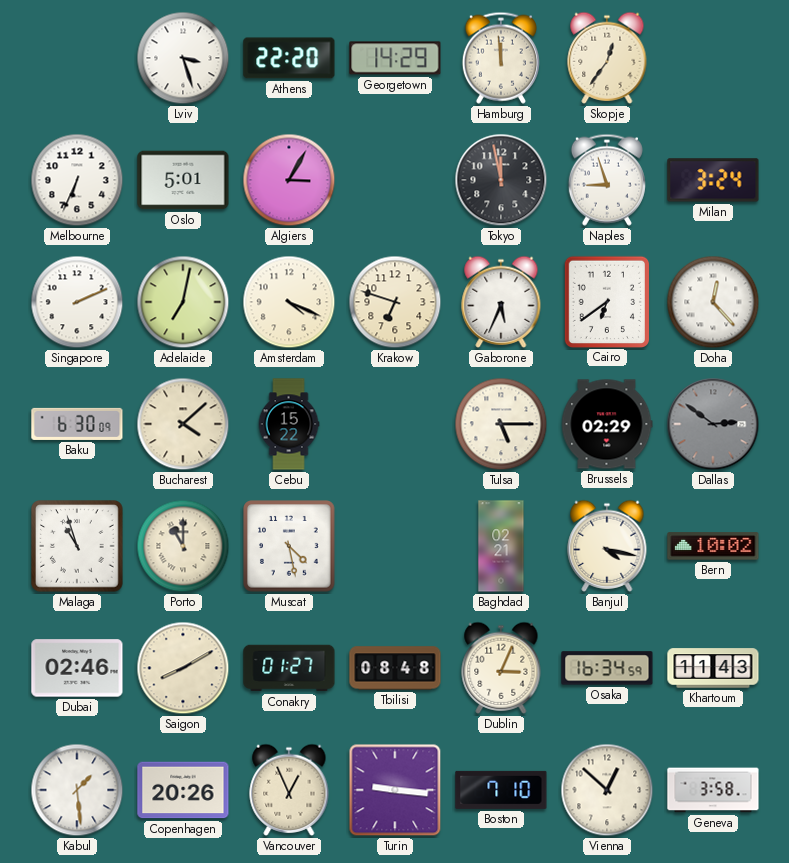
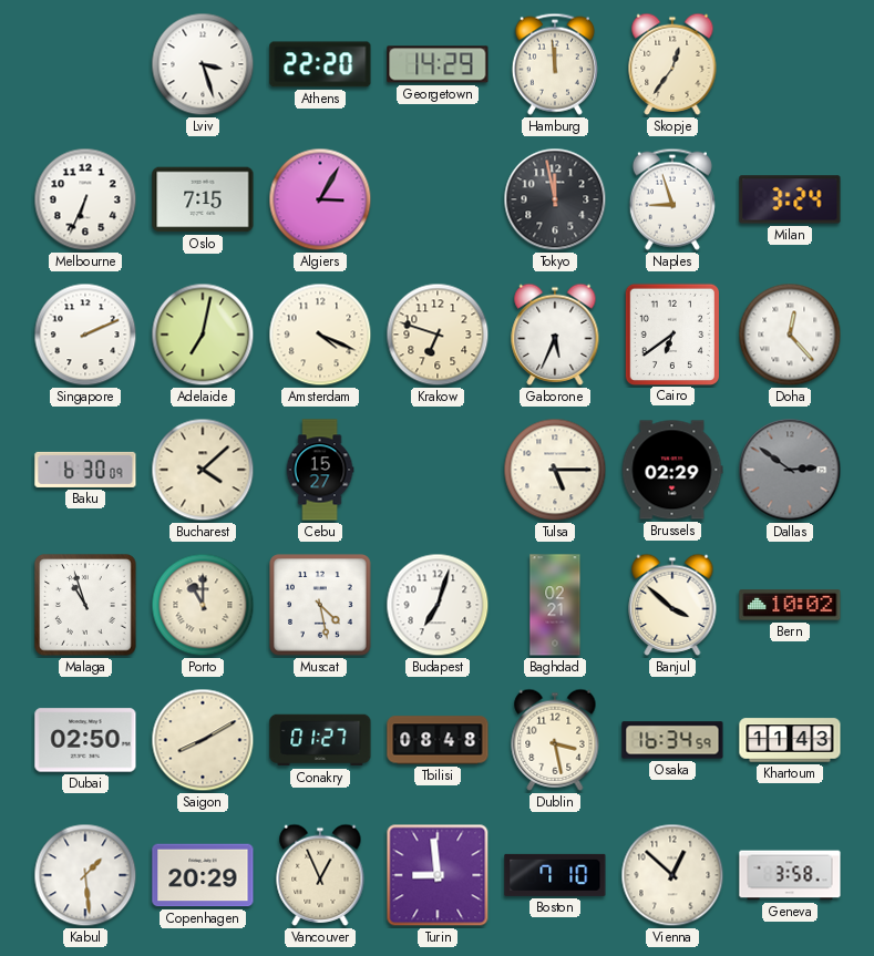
Oslo: 5:01 -> 7:15
Cebu: 15:22 -> 15:27
Budapest: none -> 7:03
Banjul: 4:17 -> 3:52
Dubai: 02:46 -> 02:50
Dublin: 3:04 -> 3:28
Copenhagen: 20:26 -> 20:29
Turin: 9:16 -> 8:59
